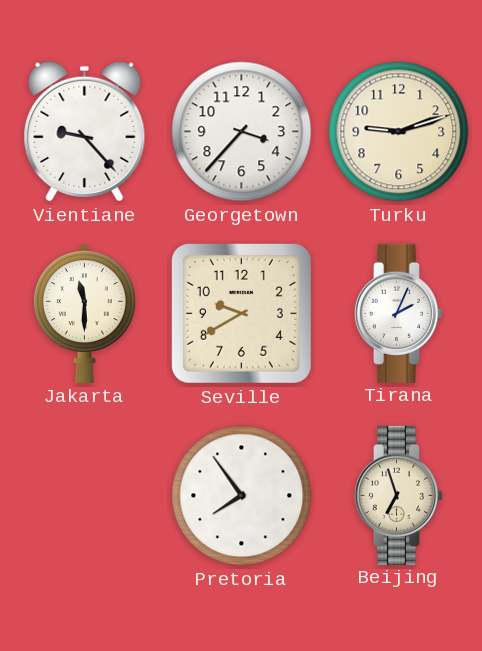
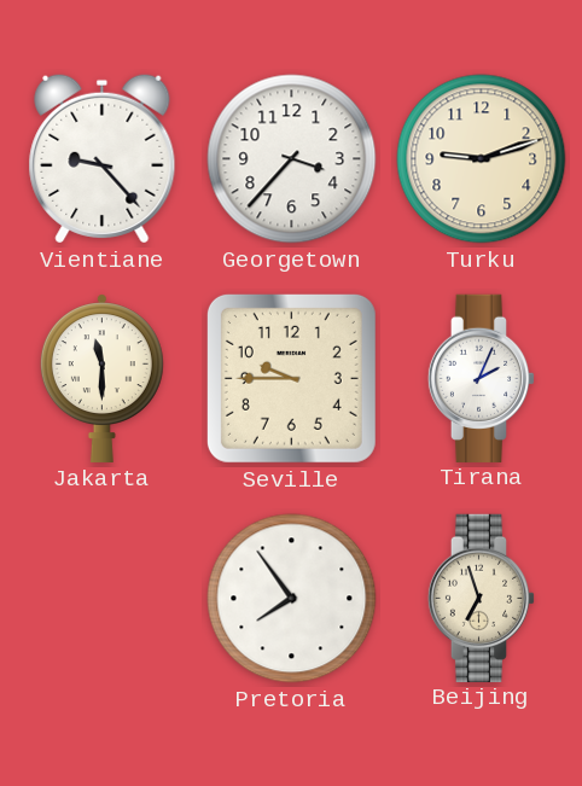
Seville: 9:40 -> 9:45
